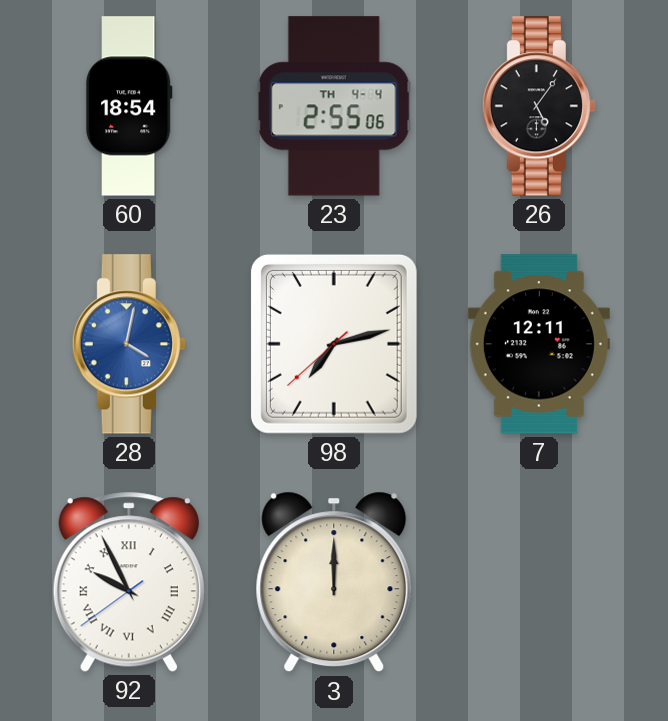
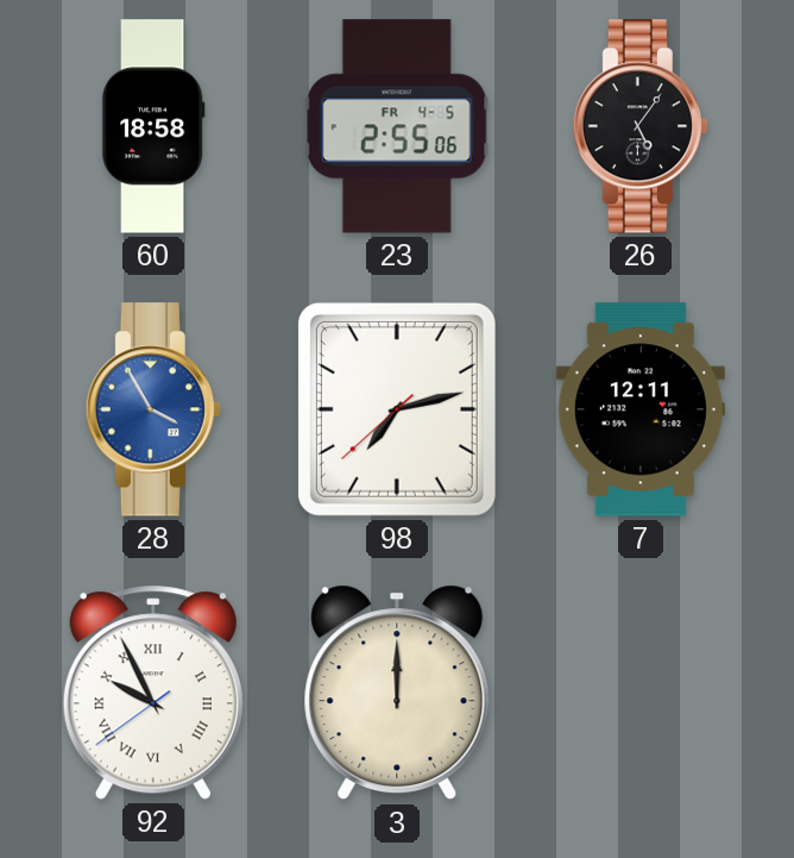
60: 18:54 -> 18:58
23 date: TH 4-4 -> FR 4-5
28: 4:02 -> 3:55
